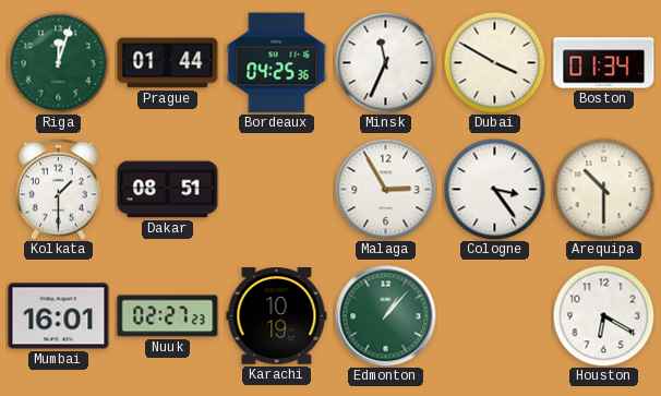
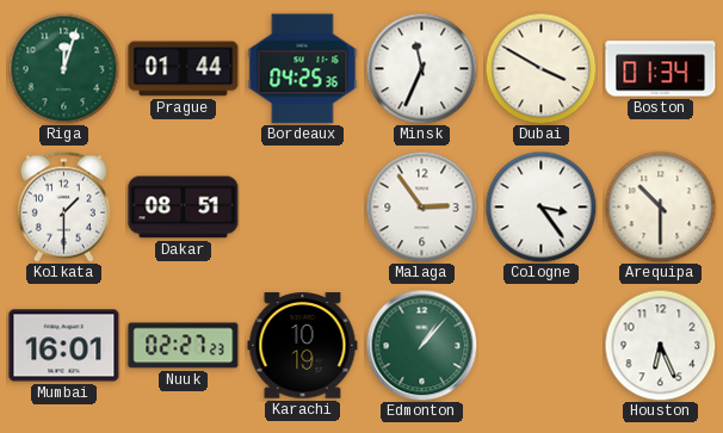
Malaga: 2:55 -> 2:54
Houston: 6:20 -> 6:26
